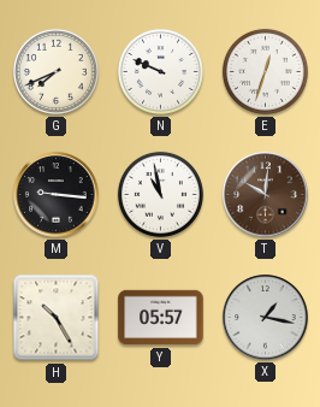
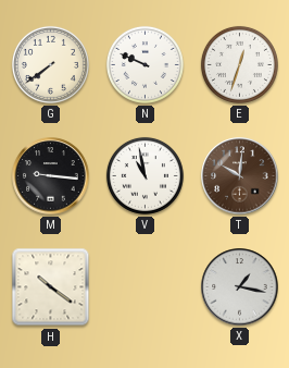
G: 7:41 -> 7:39
H: 10:25 -> 10:21
Y: 05:57 -> none
